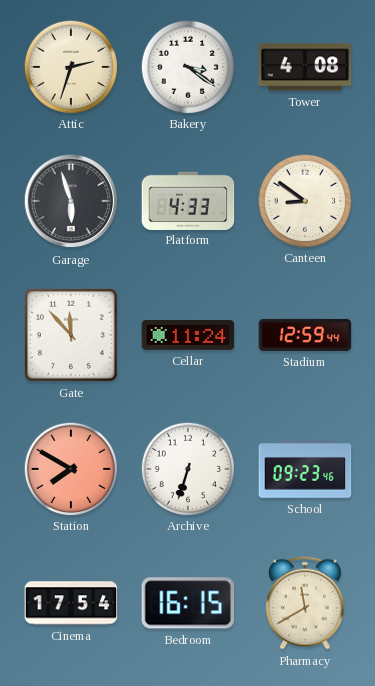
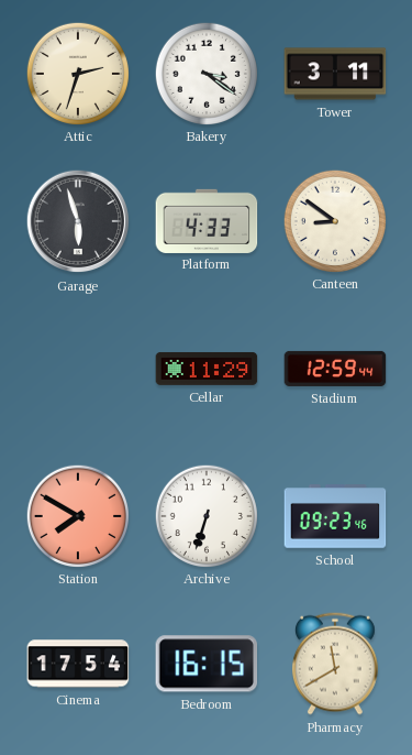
Tower: 4:08 -> 3:11
Gate: 11:53 -> none
Cellar: 11:24 -> 11:29
